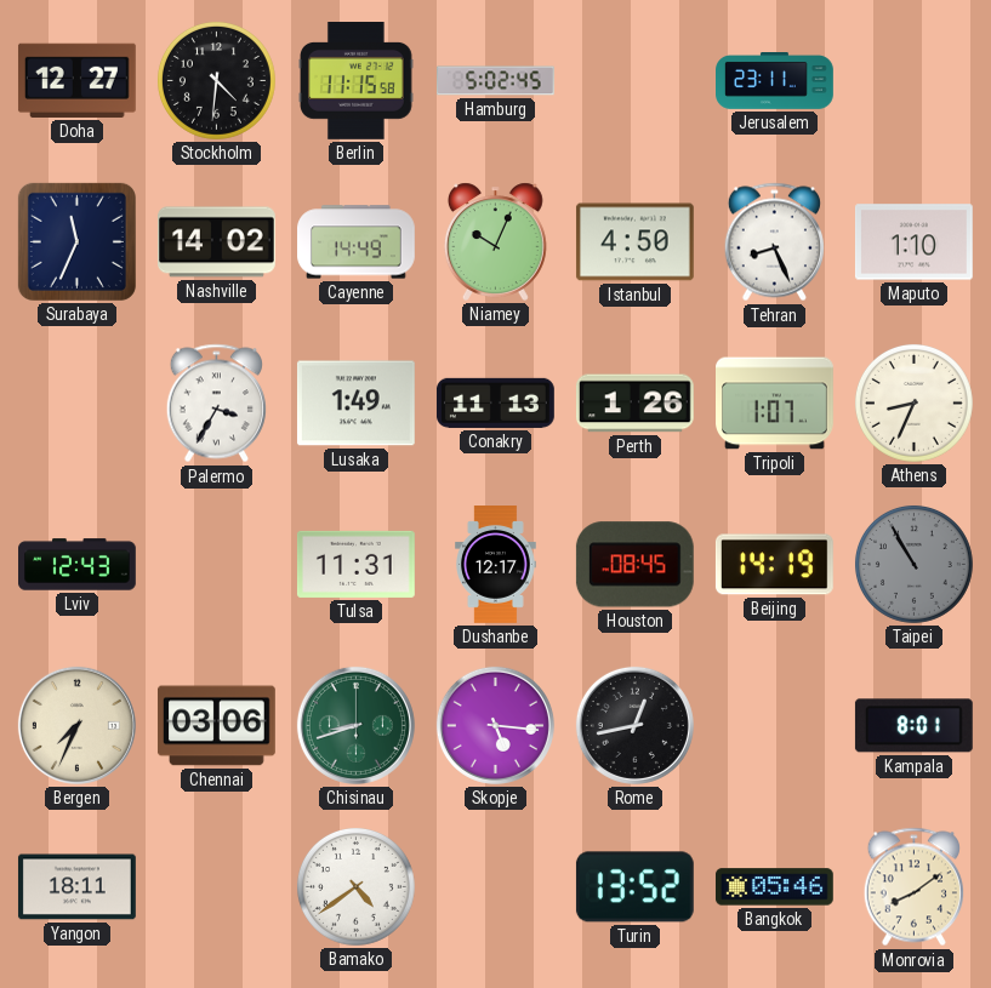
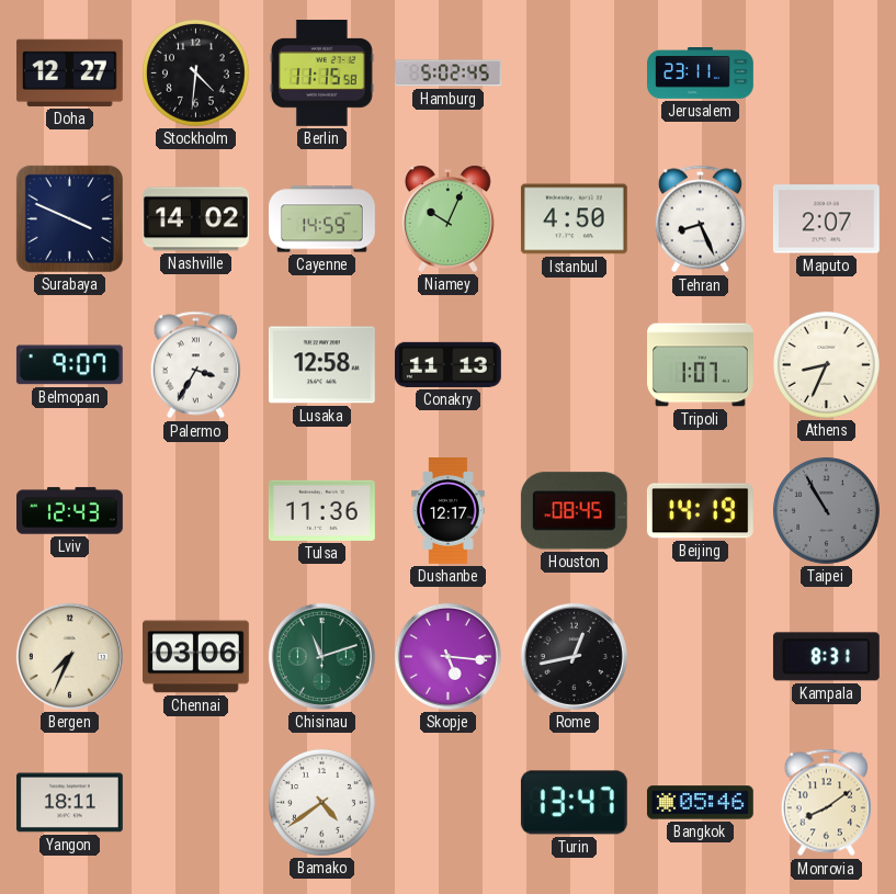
Surabaya: 11:34 -> 3:49
Cayenne: 14:49 -> 14:59
Maputo: 1:10 -> 2:07
Belmopan: none -> 9:07
Lusaka: 1:49 -> 12:58
Perth: 1:26 -> none
Tulsa: 11:31 -> 11:36
Chisinau: 8:42 -> 11:12
Kampala: 8:01 -> 8:31
Turin: 13:52 -> 13:47
